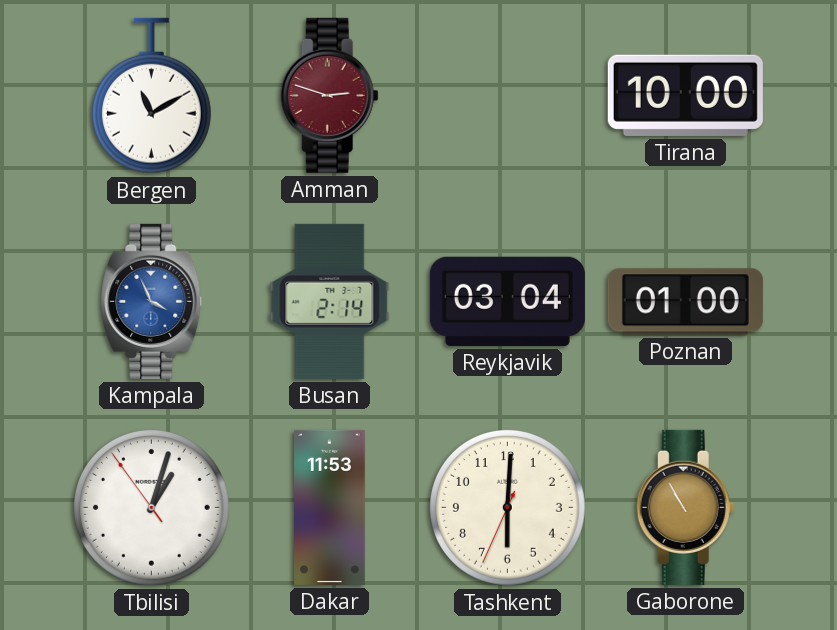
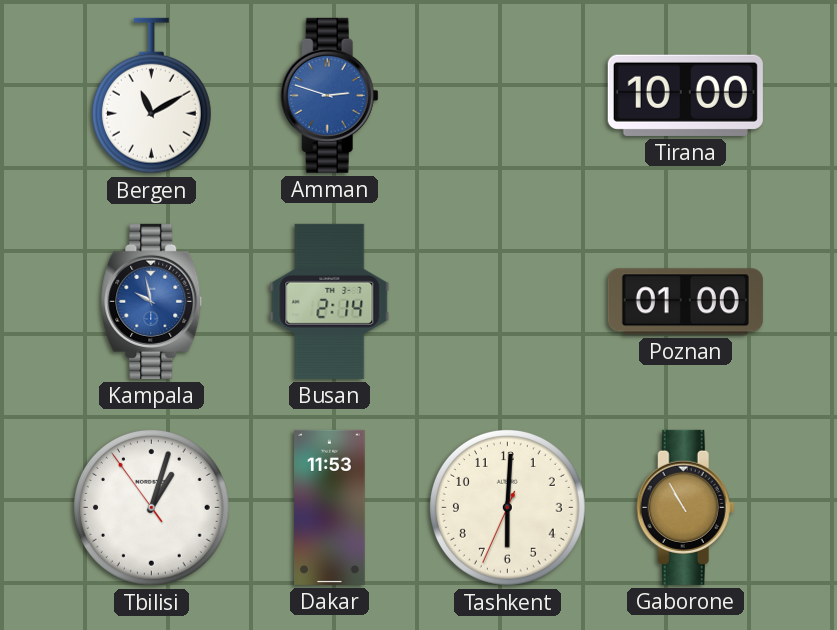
Amman dial: burgundy -> blue
Kampala: 3:56 -> 9:58
Reykjavik: 03:04 -> none
